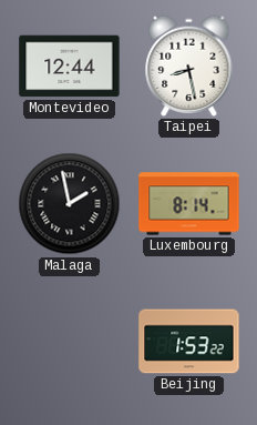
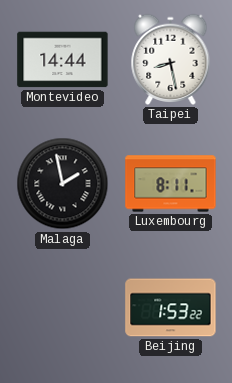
Montevideo: 12:44 -> 14:44
Luxembourg: 8:14 -> 8:11
